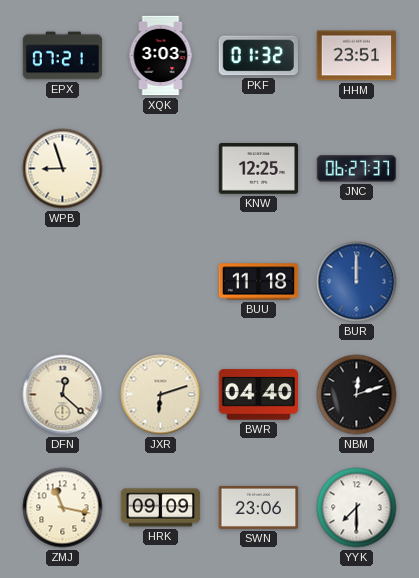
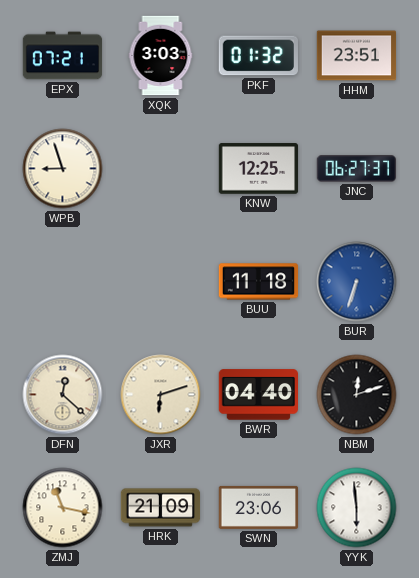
BUR: 12:00 -> 6:33
HRK: 09:09 -> 21:09
YYK: 7:30 -> 5:59
